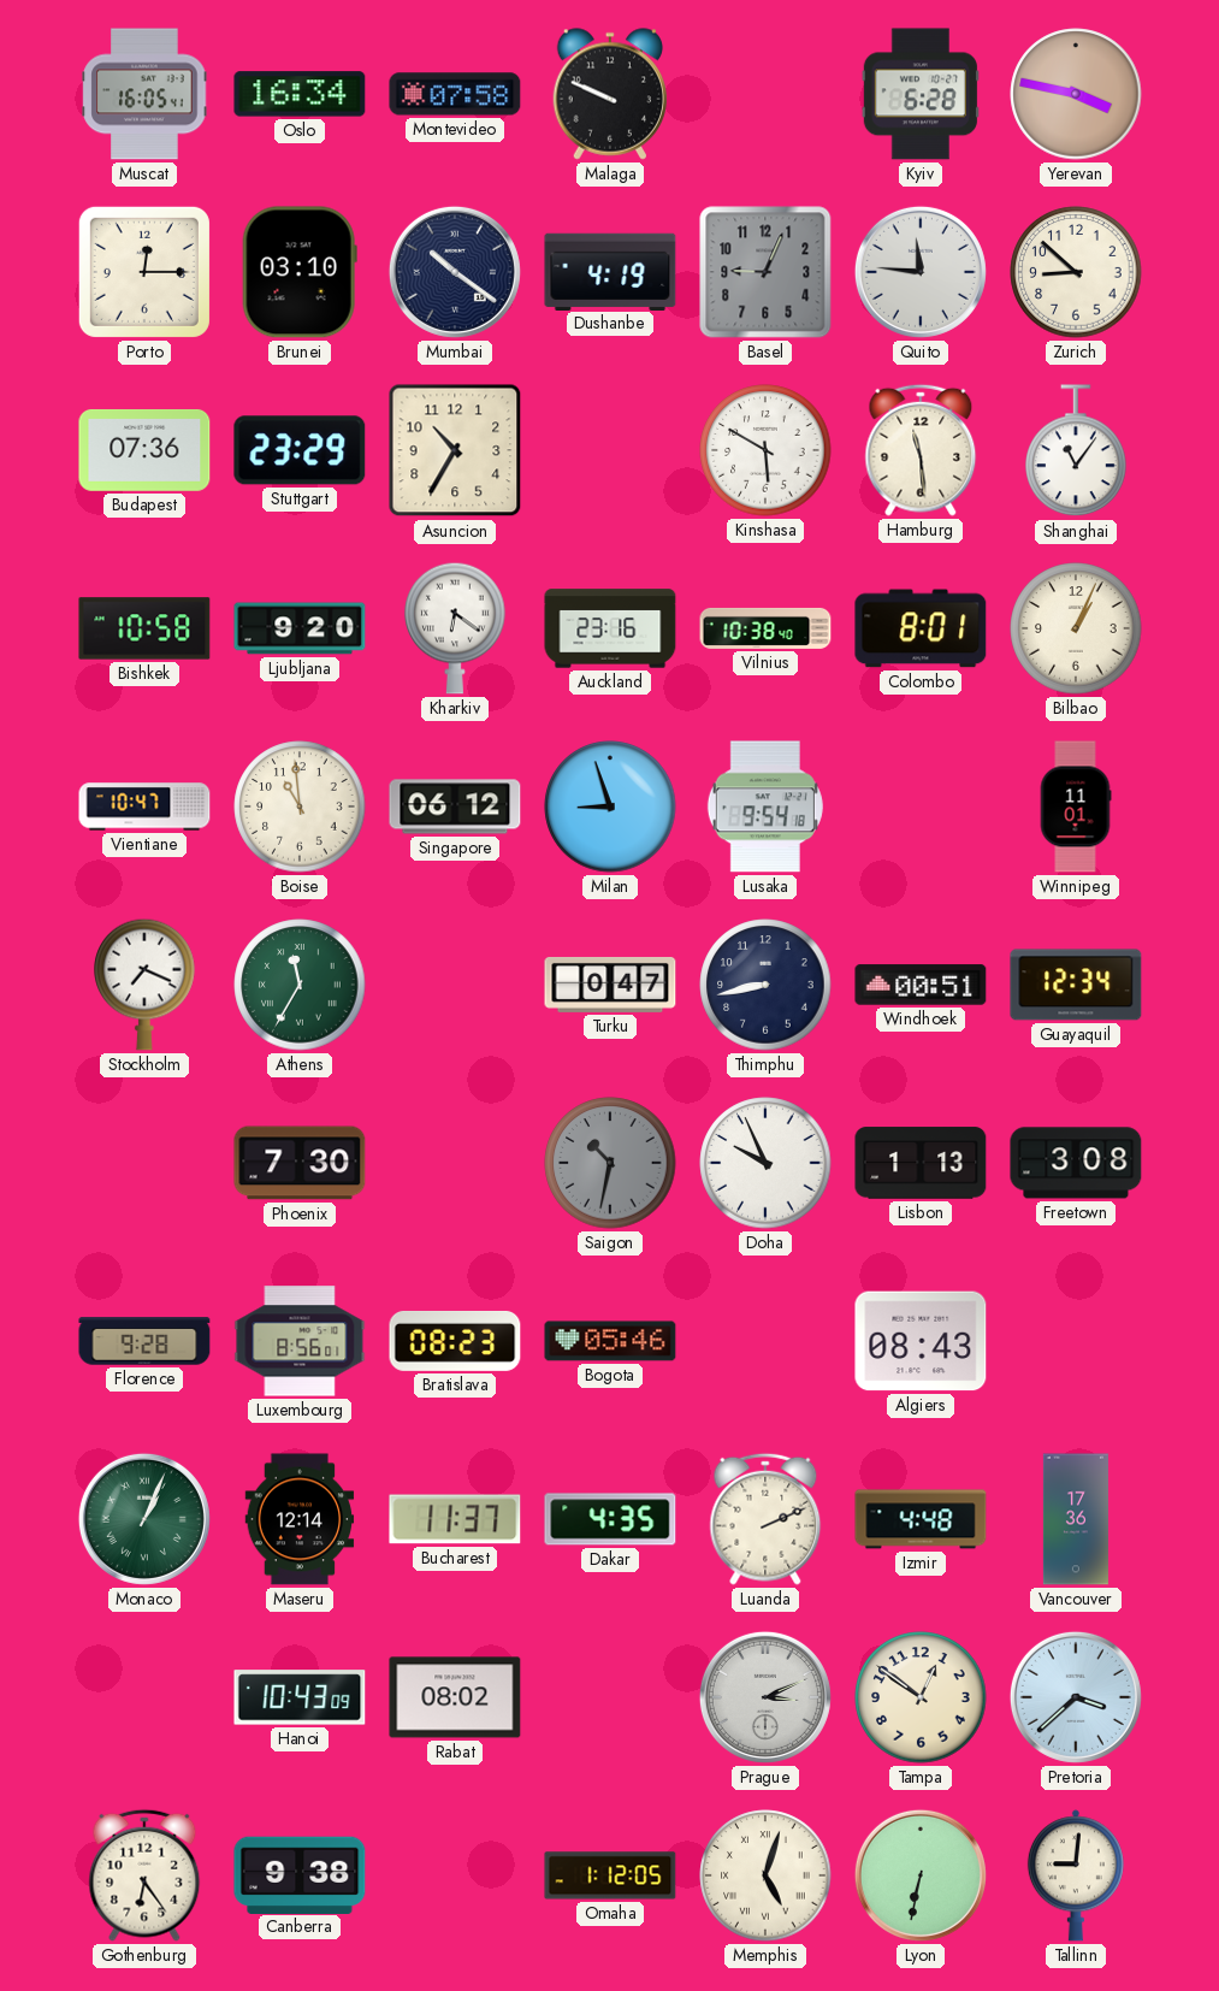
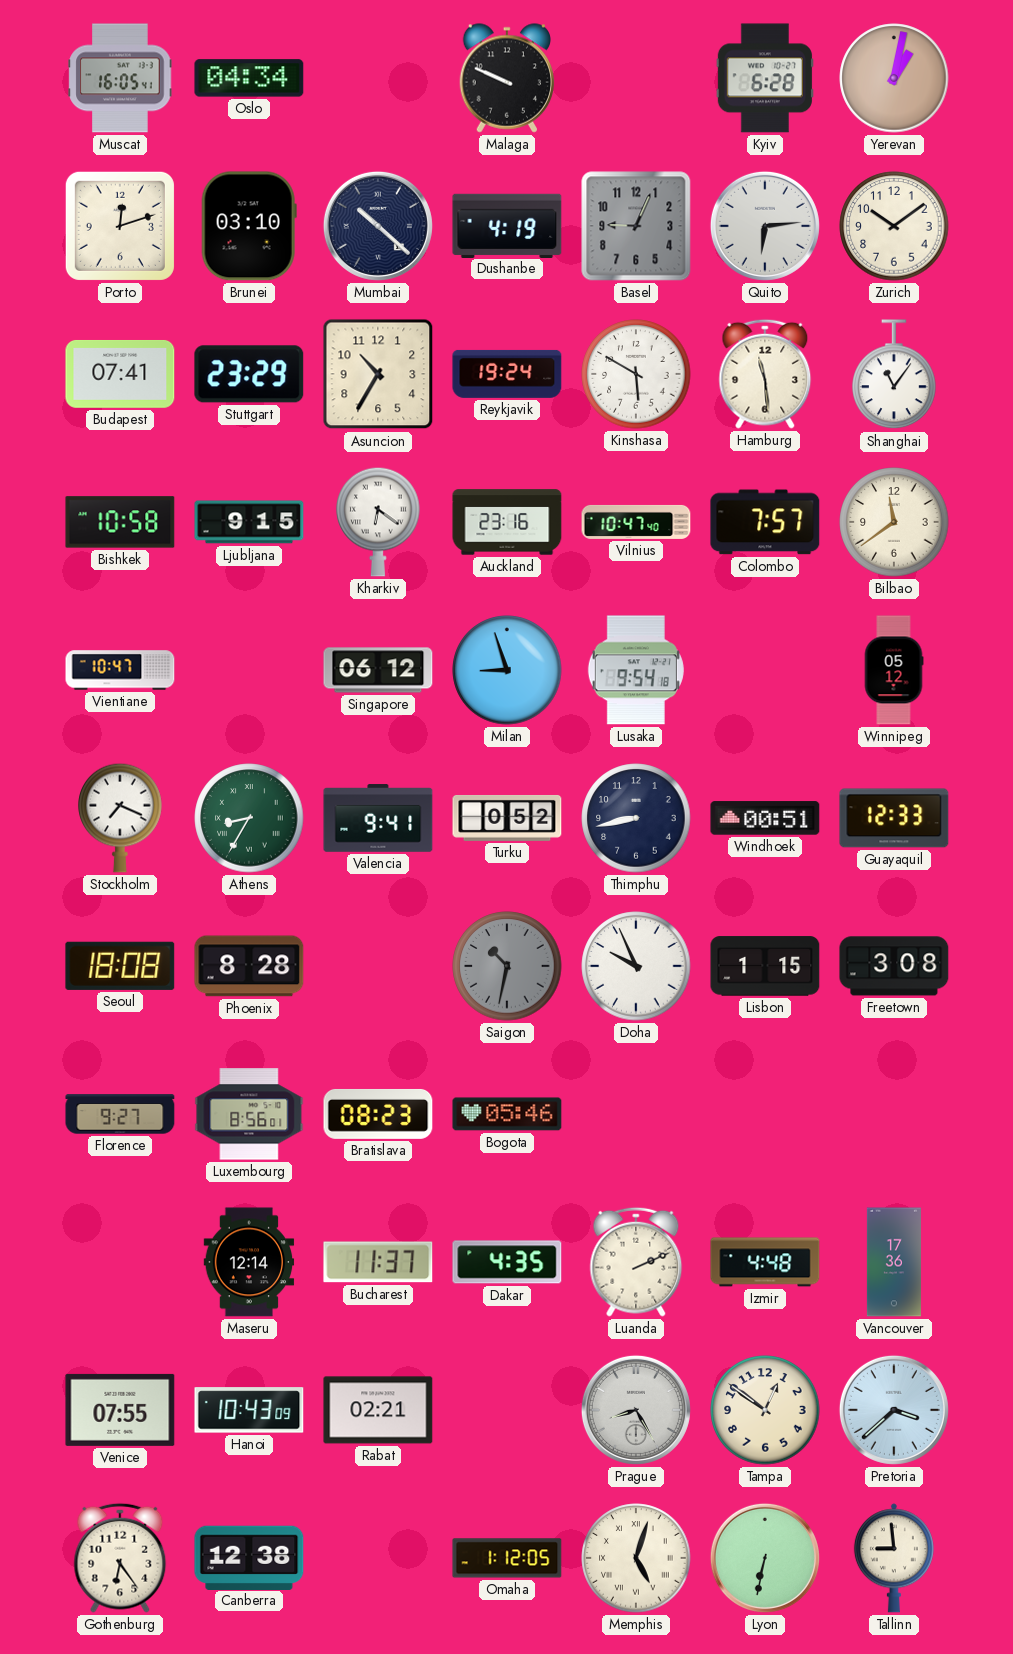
Oslo: 16:34 -> 04:34
Montevideo: 07:58 -> none
Yerevan: 3:47 -> 1:02
Porto: 12:15 -> 12:12
Mumbai: 10:21 -> 10:22
Quito: 11:46 -> 6:14
Zurich: 8:52 -> 10:09
Budapest: 07:36 -> 07:41
Reykjavik: none -> 19:24
Ljubljana: 9:20 -> 9:15
Vilnius: 10:38 -> 10:47
Colombo: 8:01 -> 7:57
Bilbao: 1:04 -> 11:39
Boise: 10:59 -> none
Winnipeg: 11:01 -> 05:12
Athens: 11:35 -> 8:35
Valencia: none -> 9:41
Turku: 0:47 -> 0:52
Guayaquil: 12:34 -> 12:33
Seoul: none -> 18:08
Phoenix: 7:30 -> 8:28
Lisbon: 1:13 -> 1:15
Florence: 9:28 -> 9:27
Algiers: 08:43 -> none
Monaco: 1:04 -> none
Venice: none -> 07:55
Rabat: 08:02 -> 02:21
Prague: 3:11 -> 8:25
Canberra: 9:38 -> 12:38
Tallinn: 9:01 -> 8:59
